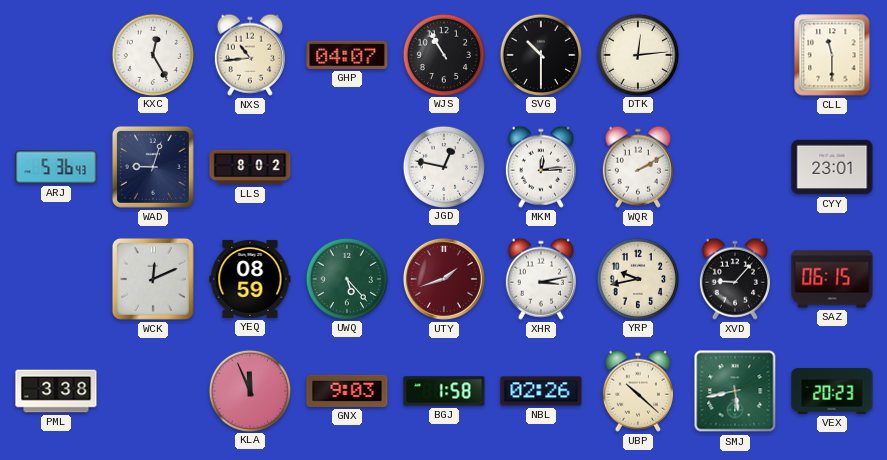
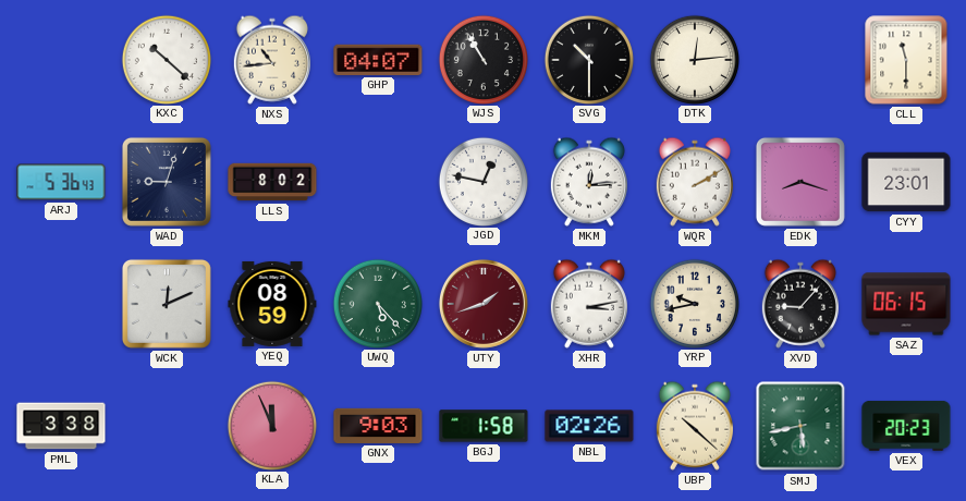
KXC: 12:25 -> 10:22
EDK: none -> 8:18
